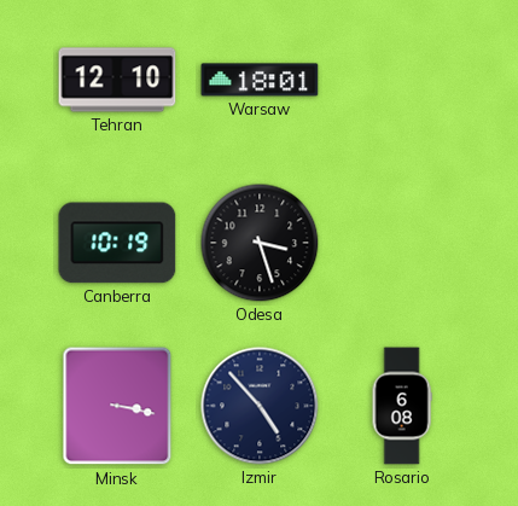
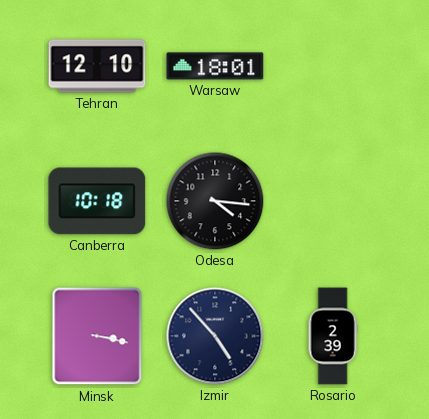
Canberra: 10:19 -> 10:18
Odesa: 3:27 -> 4:16
Rosario: 6:08 -> 2:39
